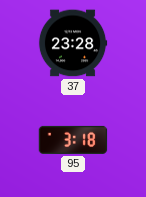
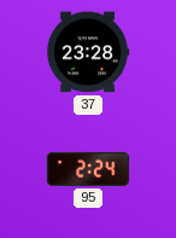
95: 3:18 -> 2:24
